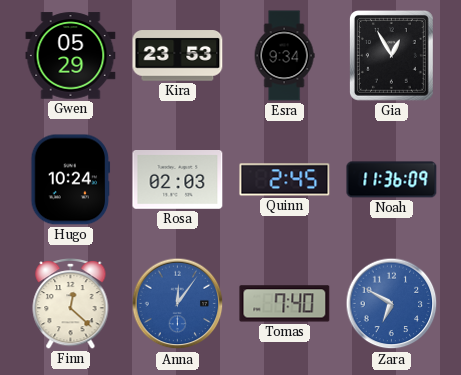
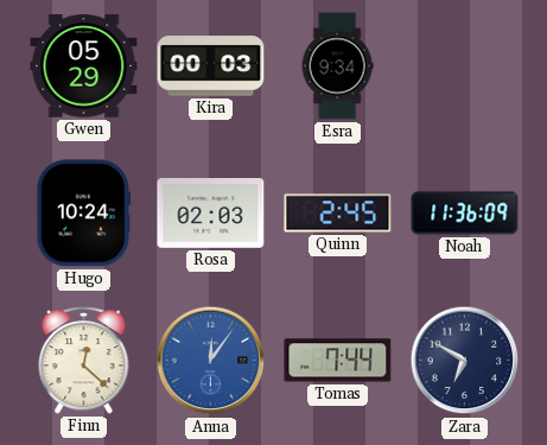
Kira: 23:53 -> 00:03
Gia: 12:55 -> none
Tomas: 7:40 -> 7:44
Zara dial: blue -> navy
